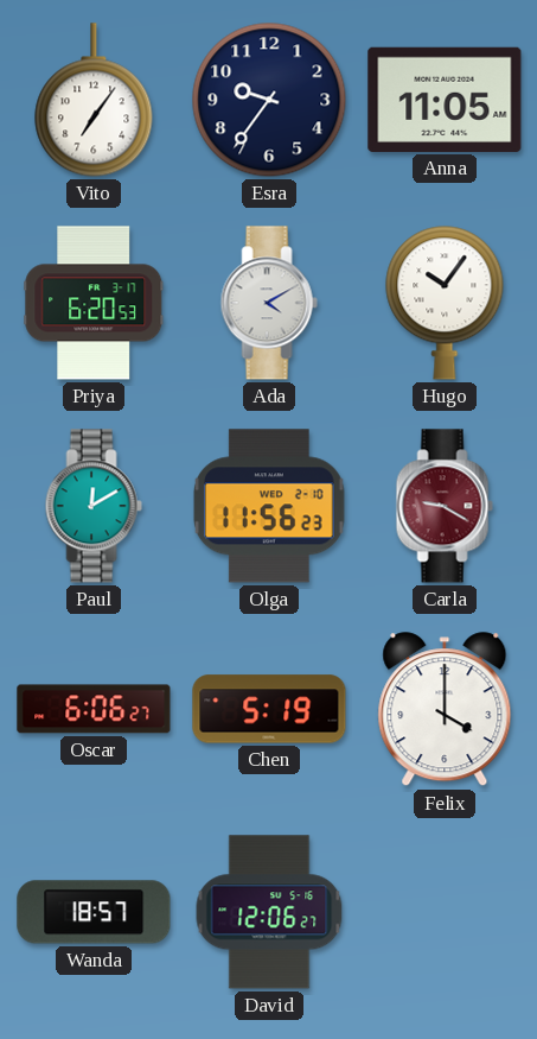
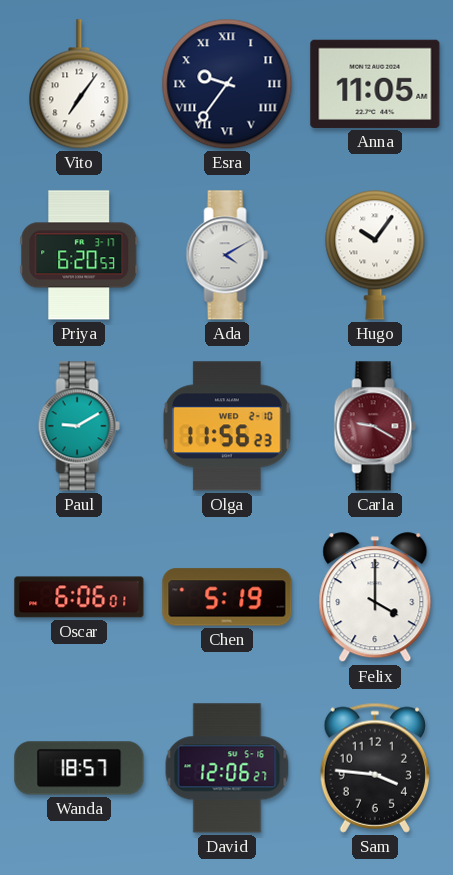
Esra numerals: Arabic -> Roman
Paul: 12:10 -> 9:10
Oscar: 6:06:27 -> 6:06:01
Sam: none -> 3:46
